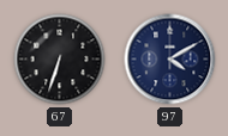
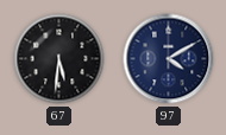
67: 6:33 -> 5:31
